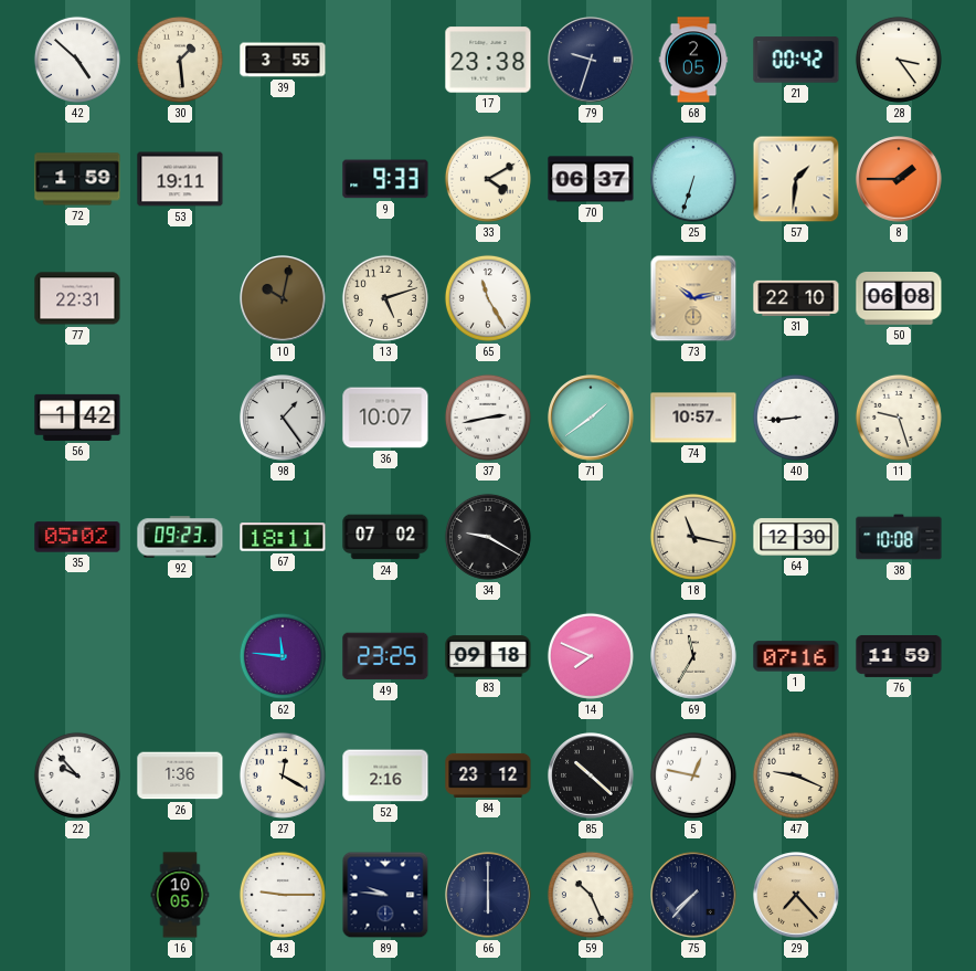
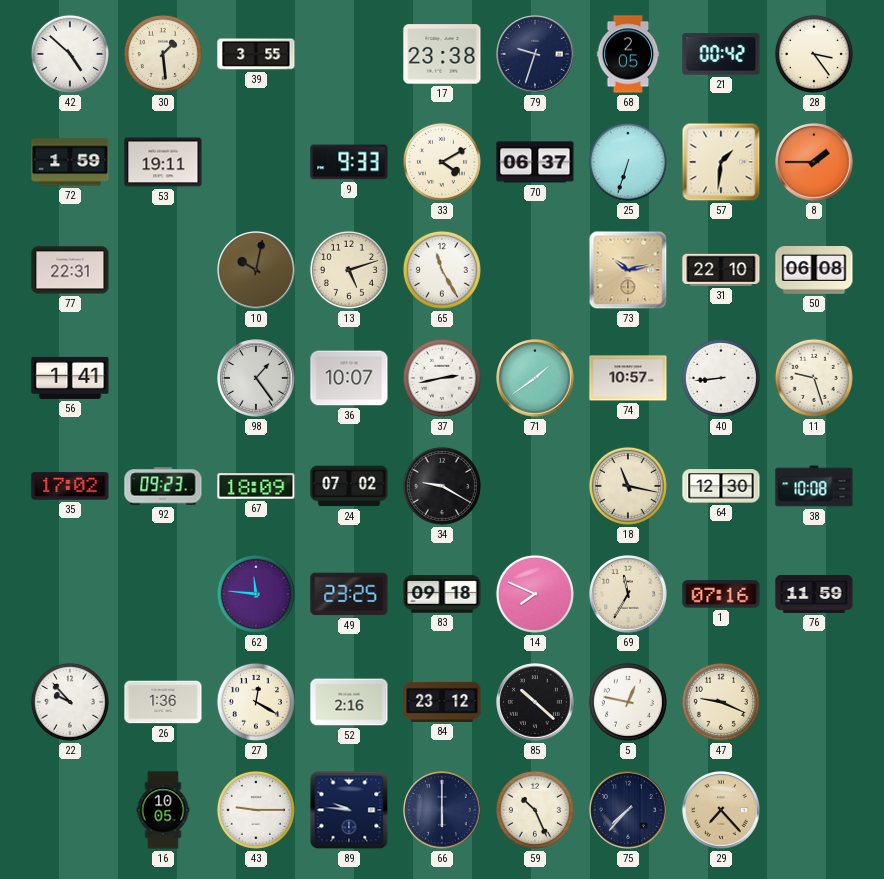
56: 1:42 -> 1:41
35: 05:02 -> 17:02
67: 18:11 -> 18:09
